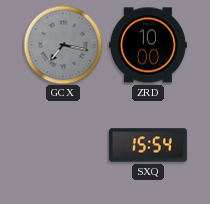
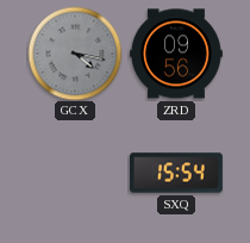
GCX: 7:17 -> 4:17
ZRD: 10:00 -> 09:56
